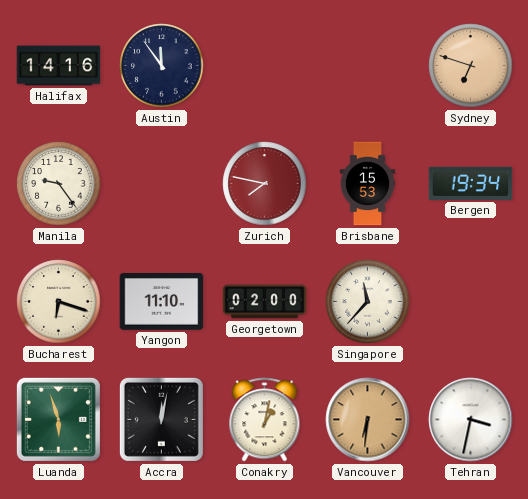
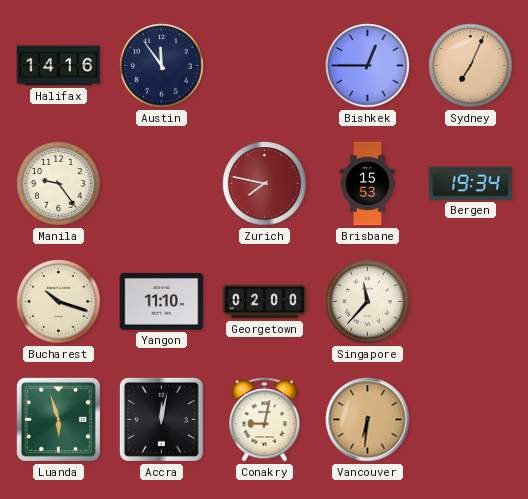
Bishkek: none -> 12:45
Sydney: 6:48 -> 7:04
Bucharest: 6:18 -> 10:18
Conakry: 1:02 -> 9:02
Tehran: 3:32 -> none
